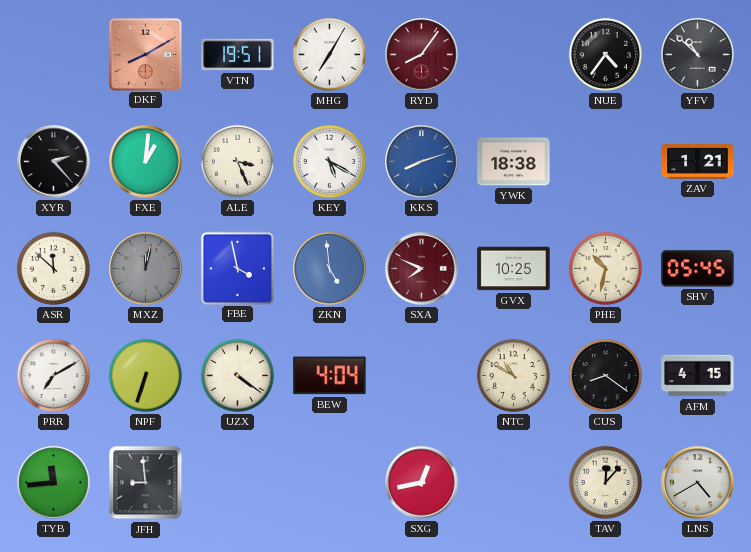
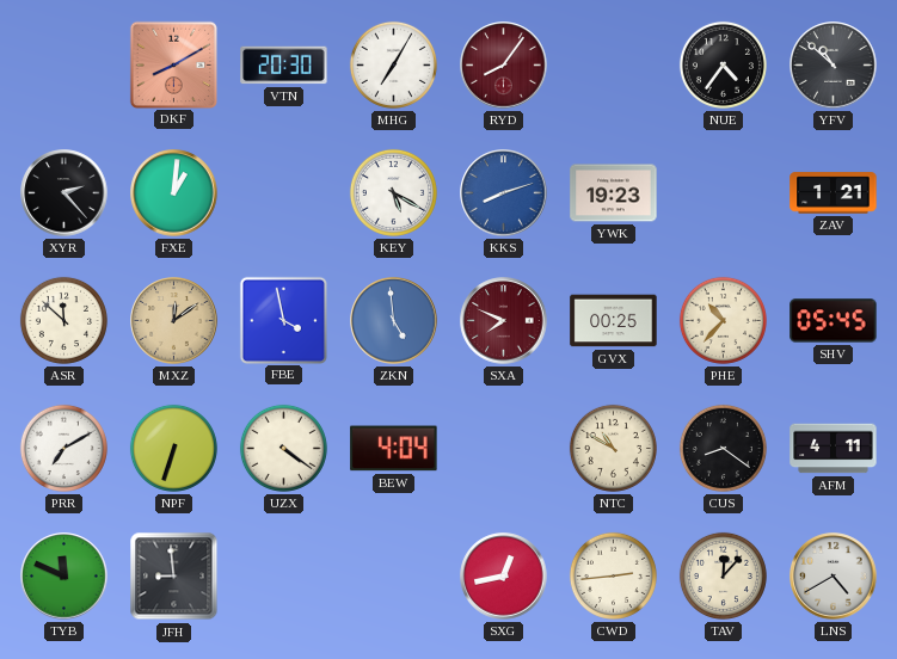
VTN: 19:51 -> 20:30
ALE: 3:26 -> none
YWK: 18:38 -> 19:23
MXZ: 12:02 -> 12:09
MXZ dial: grey -> champagne
GVX: 10:25 -> 00:25
PHE: 10:32 -> 10:37
AFM: 4:15 -> 4:11
TYB: 11:44 -> 11:49
CWD: none -> 2:44
